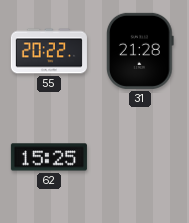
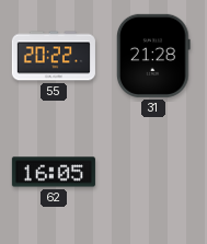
62: 15:25 -> 16:05
